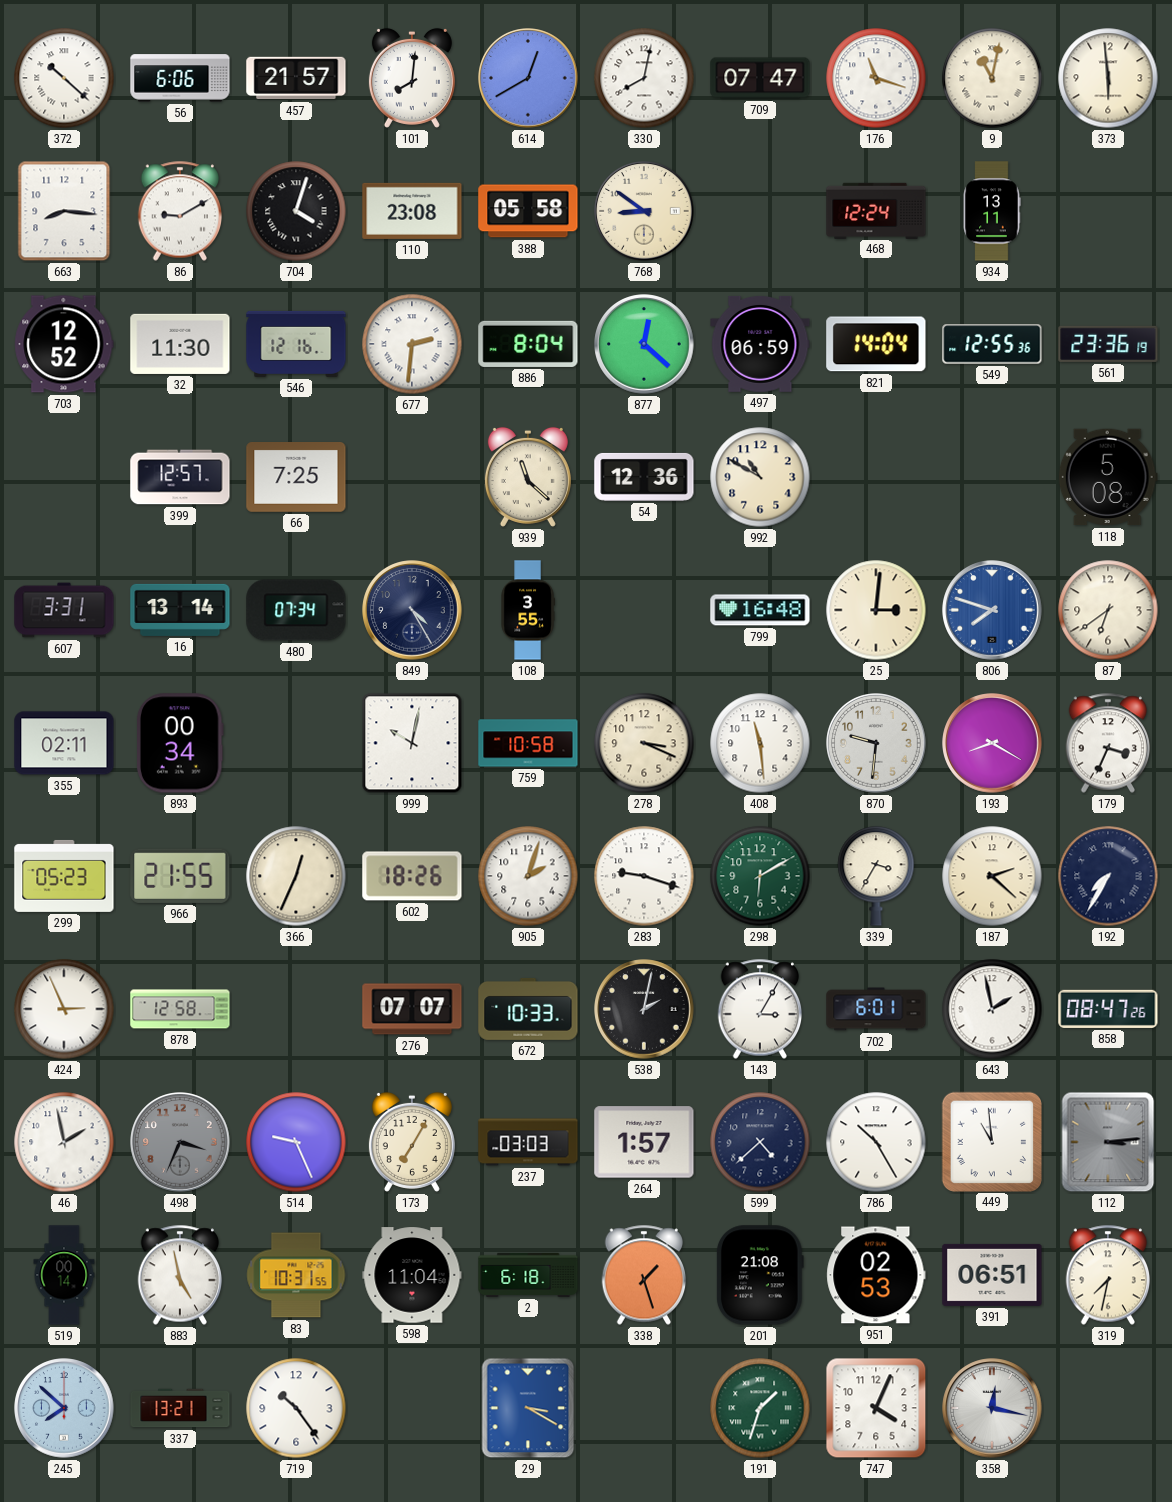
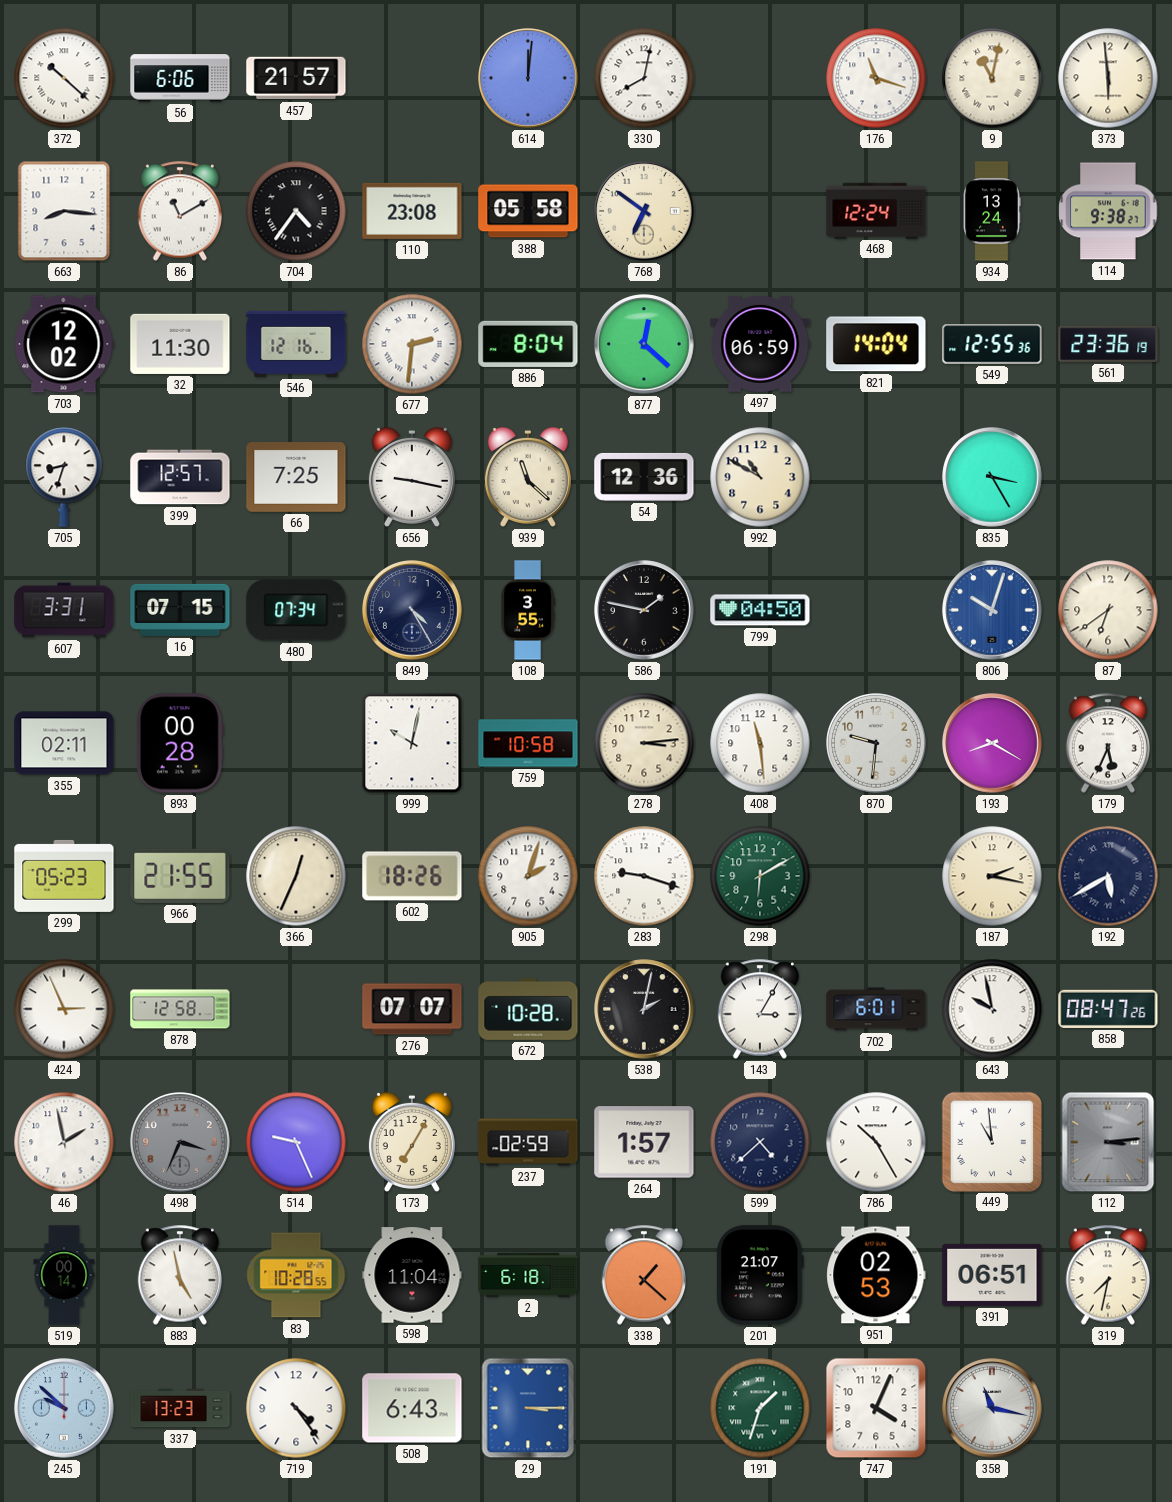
101: 8:01 -> none
614: 12:40 -> 12:01
709: 07:47 -> none
86: 9:10 -> 11:10
704: 4:03 -> 4:36
768: 8:51 -> 6:51
934: 13:11 -> 13:24
114: none -> 9:38
703: 12:52 -> 12:02
705: none -> 8:33
656: none -> 9:17
835: none -> 3:25
118: 5:08 -> none
16: 13:14 -> 07:15
586: none -> 1:47
799: 16:48 -> 04:50
25: 3:01 -> none
806: 7:48 -> 10:03
893: 00:34 -> 00:28
278: 3:19 -> 3:14
179: 3:34 -> 5:34
339: 3:35 -> none
187: 2:22 -> 2:17
192: 7:35 -> 5:40
672: 10:33 -> 10:28
643: 1:58 -> 9:58
237: 03:03 -> 02:59
83: 10:31 -> 10:28
338: 1:27 -> 1:22
201: 21:08 -> 21:07
245: 7:52 -> 9:52
337: 13:21 -> 13:23
719: 10:24 -> 4:24
508: none -> 6:43
29: 3:20 -> 3:15
358: 12:17 -> 11:17
